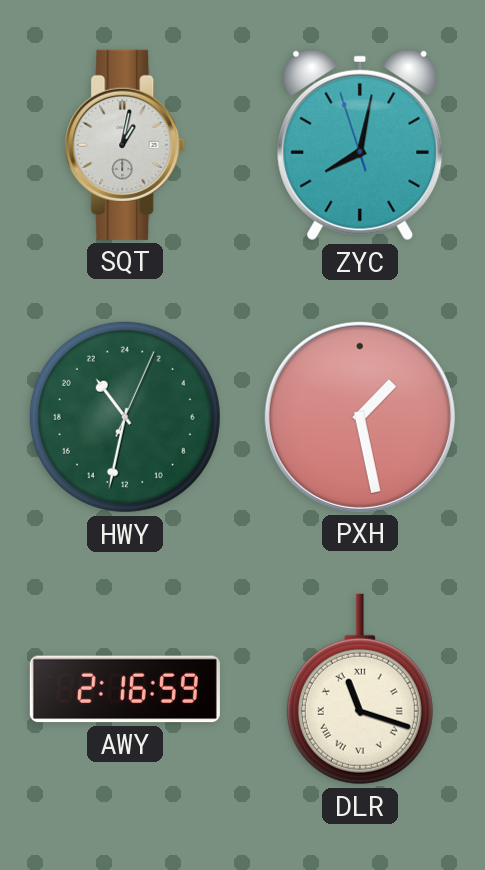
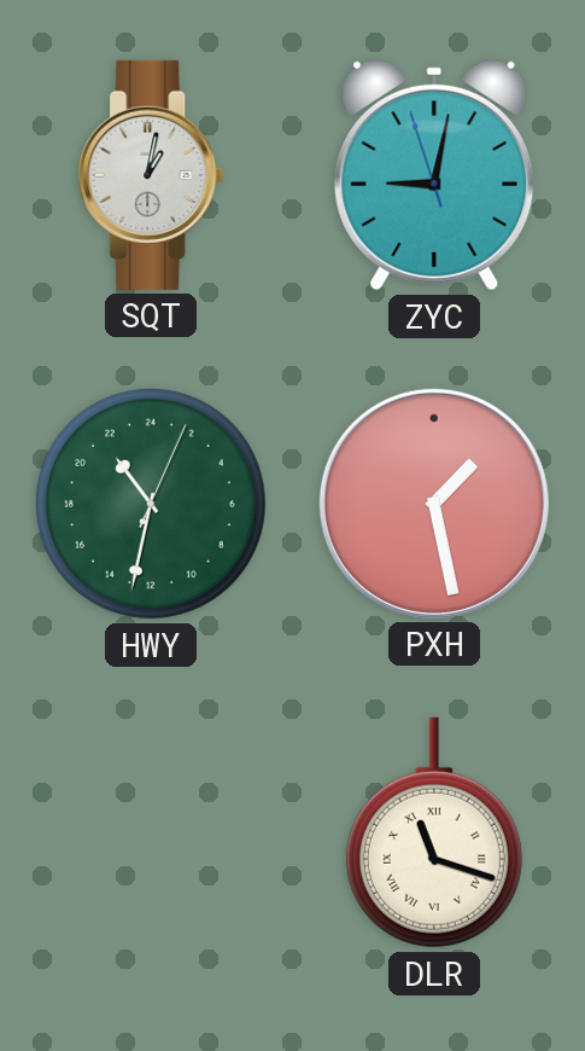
ZYC: 8:01 -> 9:01
AWY: 2:16 -> none
